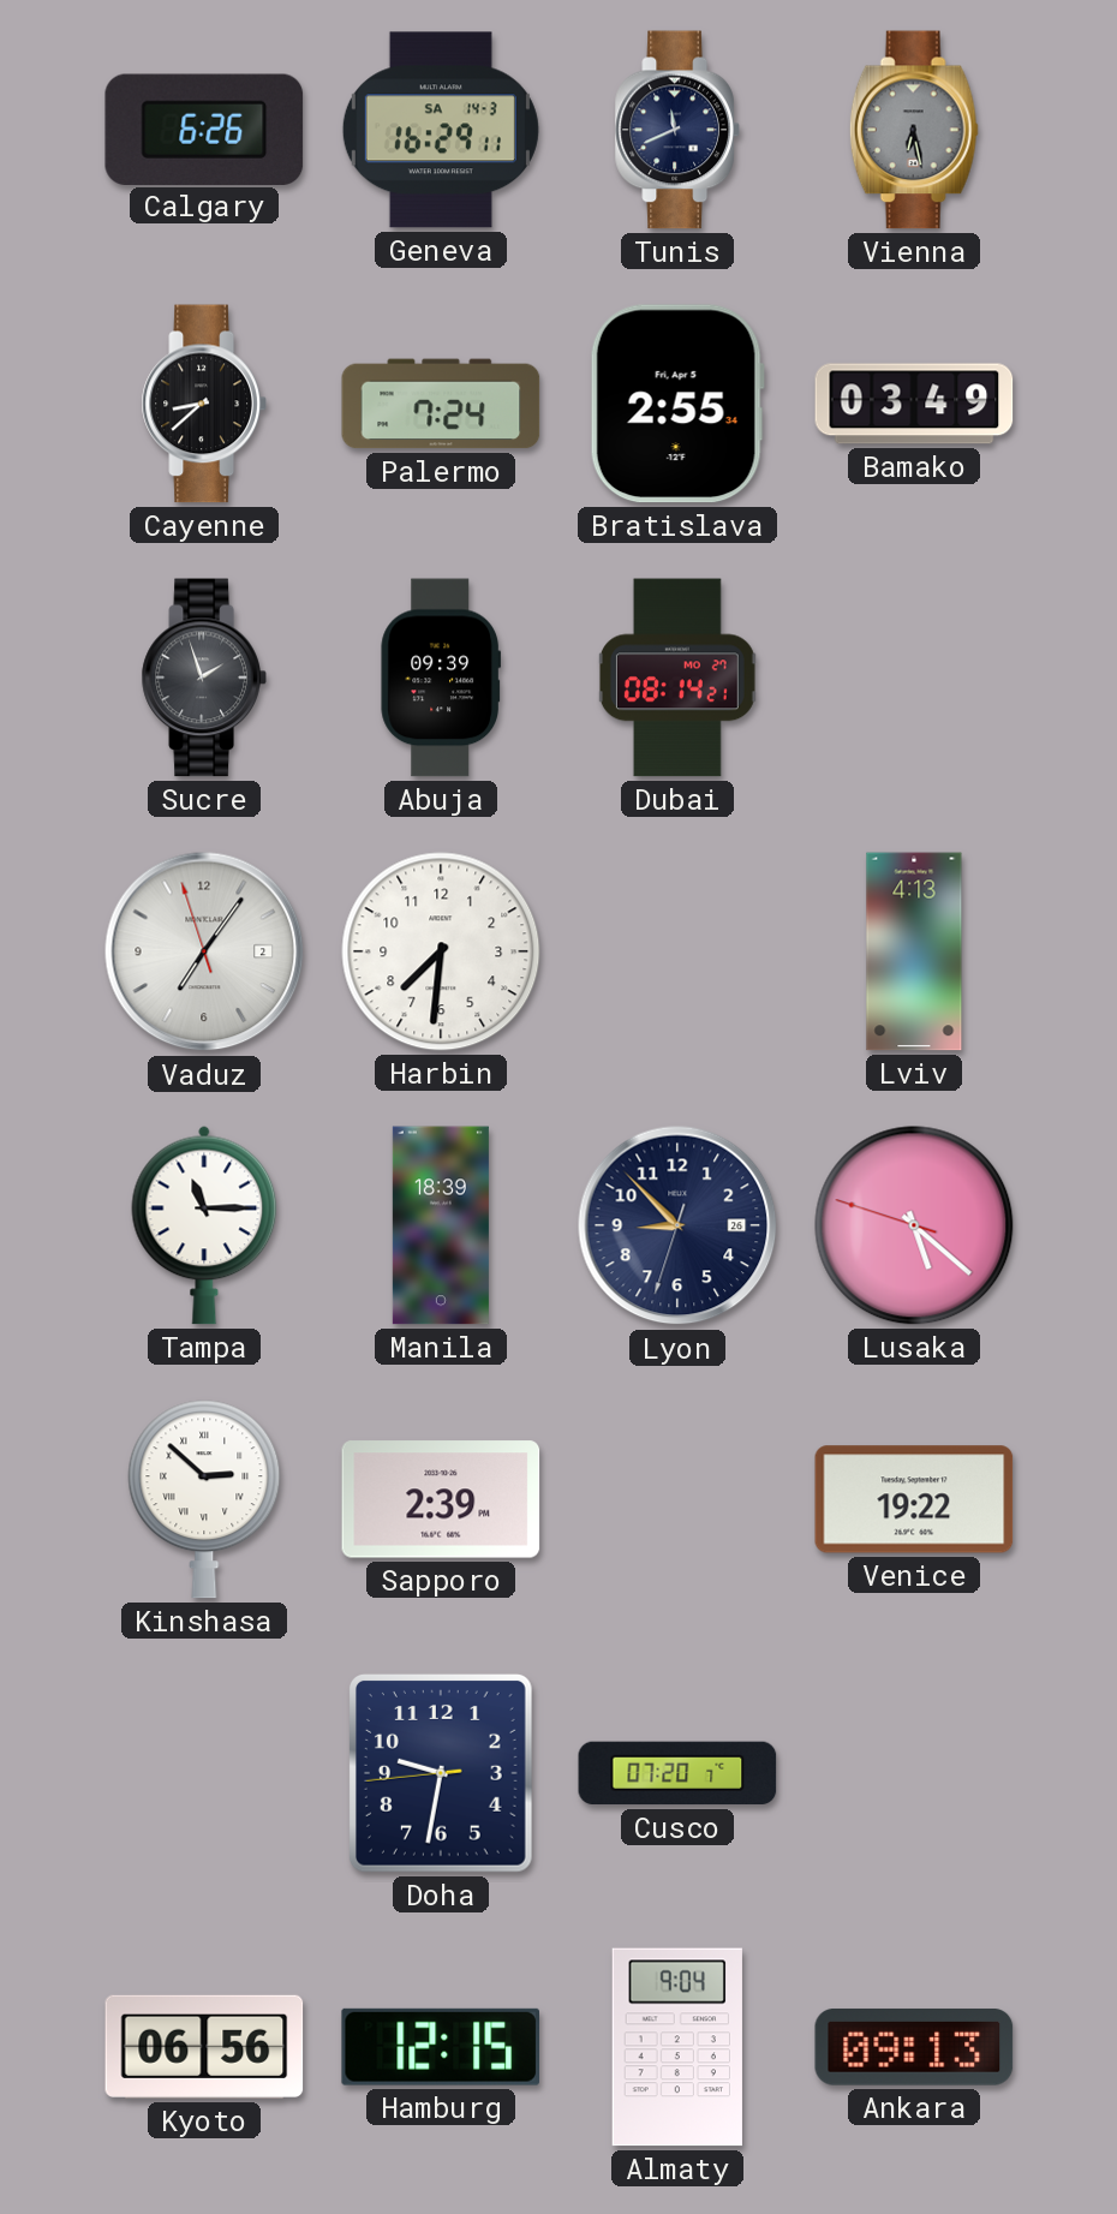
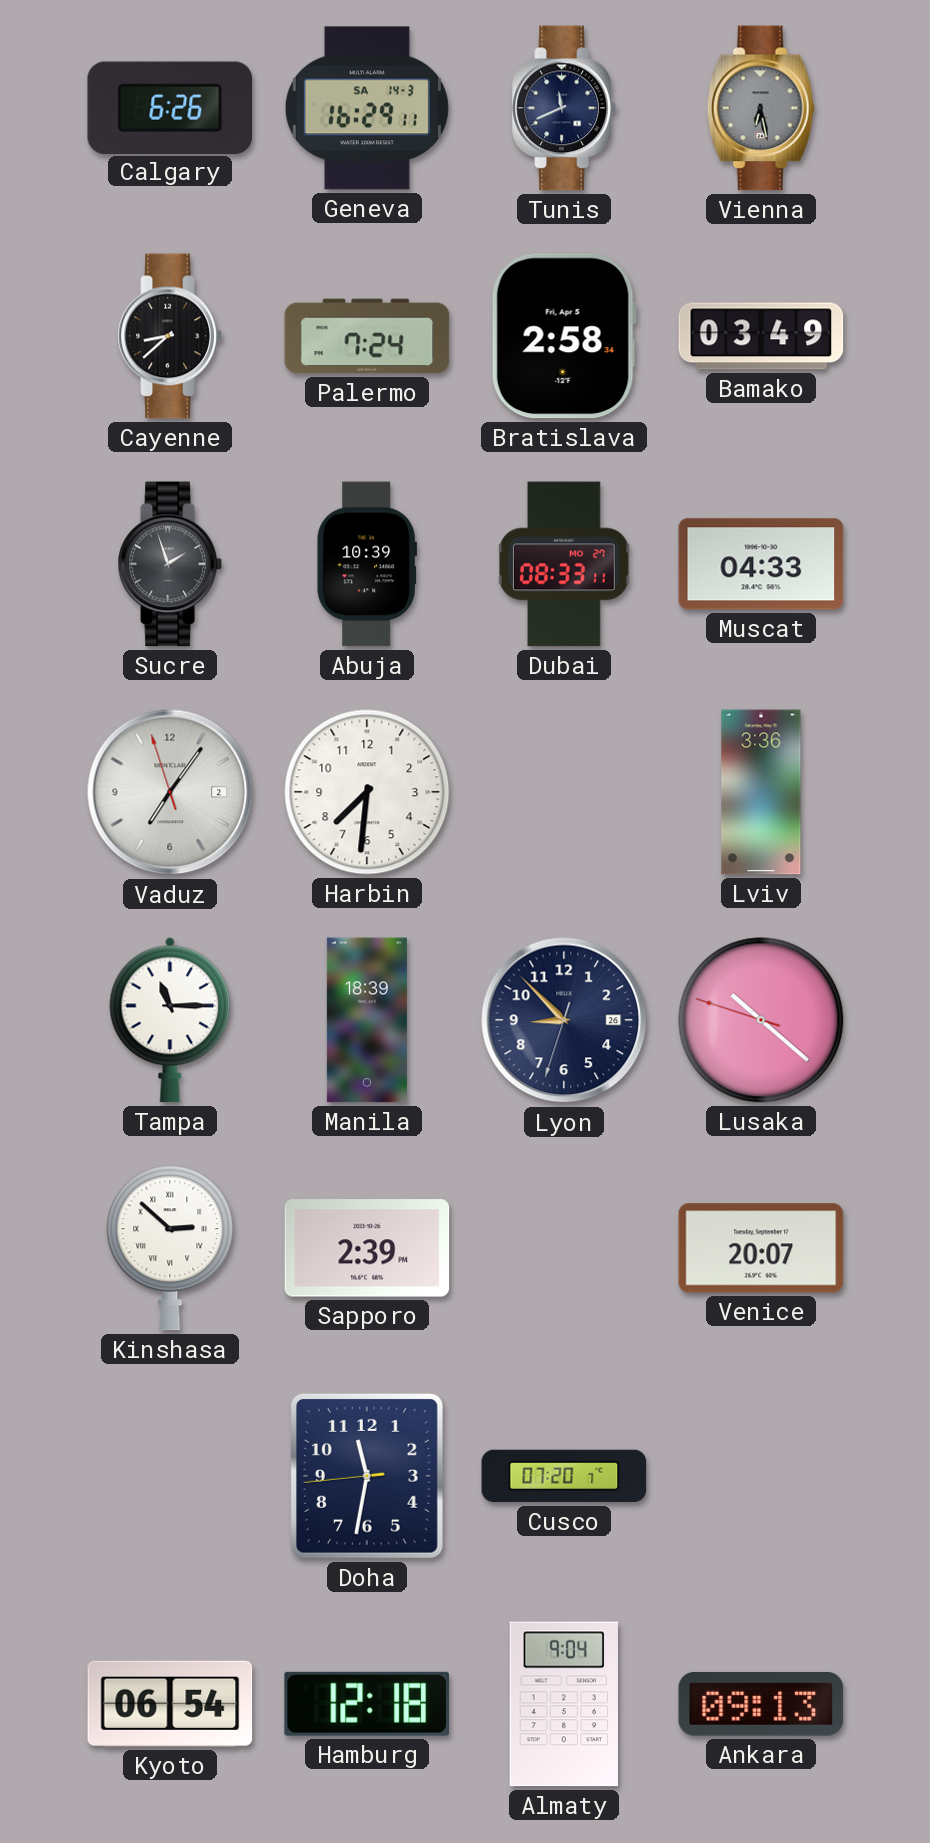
Bratislava: 2:55 -> 2:58
Abuja: 09:39 -> 10:39
Dubai: 08:14 -> 08:33
Muscat: none -> 04:33
Lviv: 4:13 -> 3:36
Lusaka: 5:21 -> 10:21
Venice: 19:22 -> 20:07
Doha: 9:31 -> 11:31
Kyoto: 06:56 -> 06:54
Hamburg: 12:15 -> 12:18
